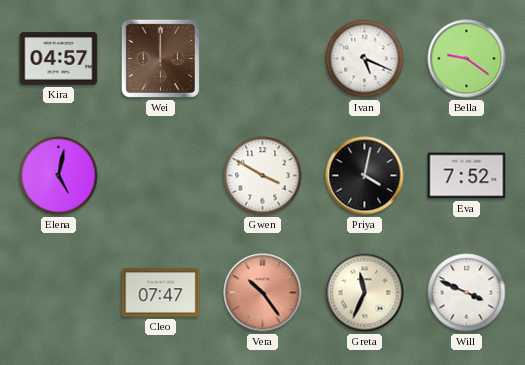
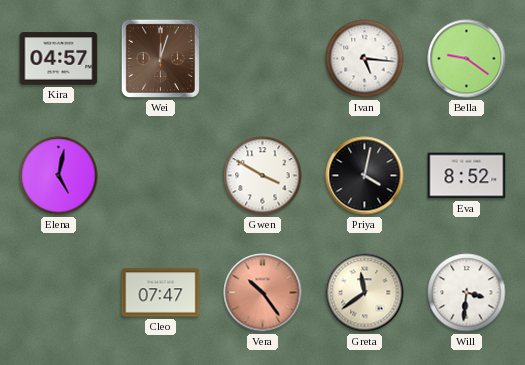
Wei: 12:00 -> 12:03
Ivan: 5:19 -> 5:16
Eva: 7:52 -> 8:52
Greta: 11:34 -> 11:39
Will: 3:49 -> 3:31
